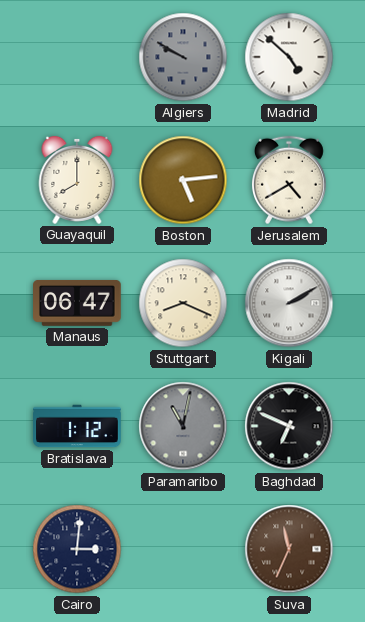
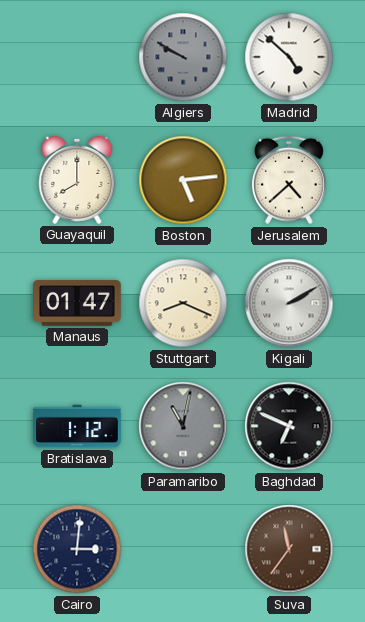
Jerusalem: 4:40 -> 4:38
Manaus: 06:47 -> 01:47
Suva: 11:34 -> 11:36
